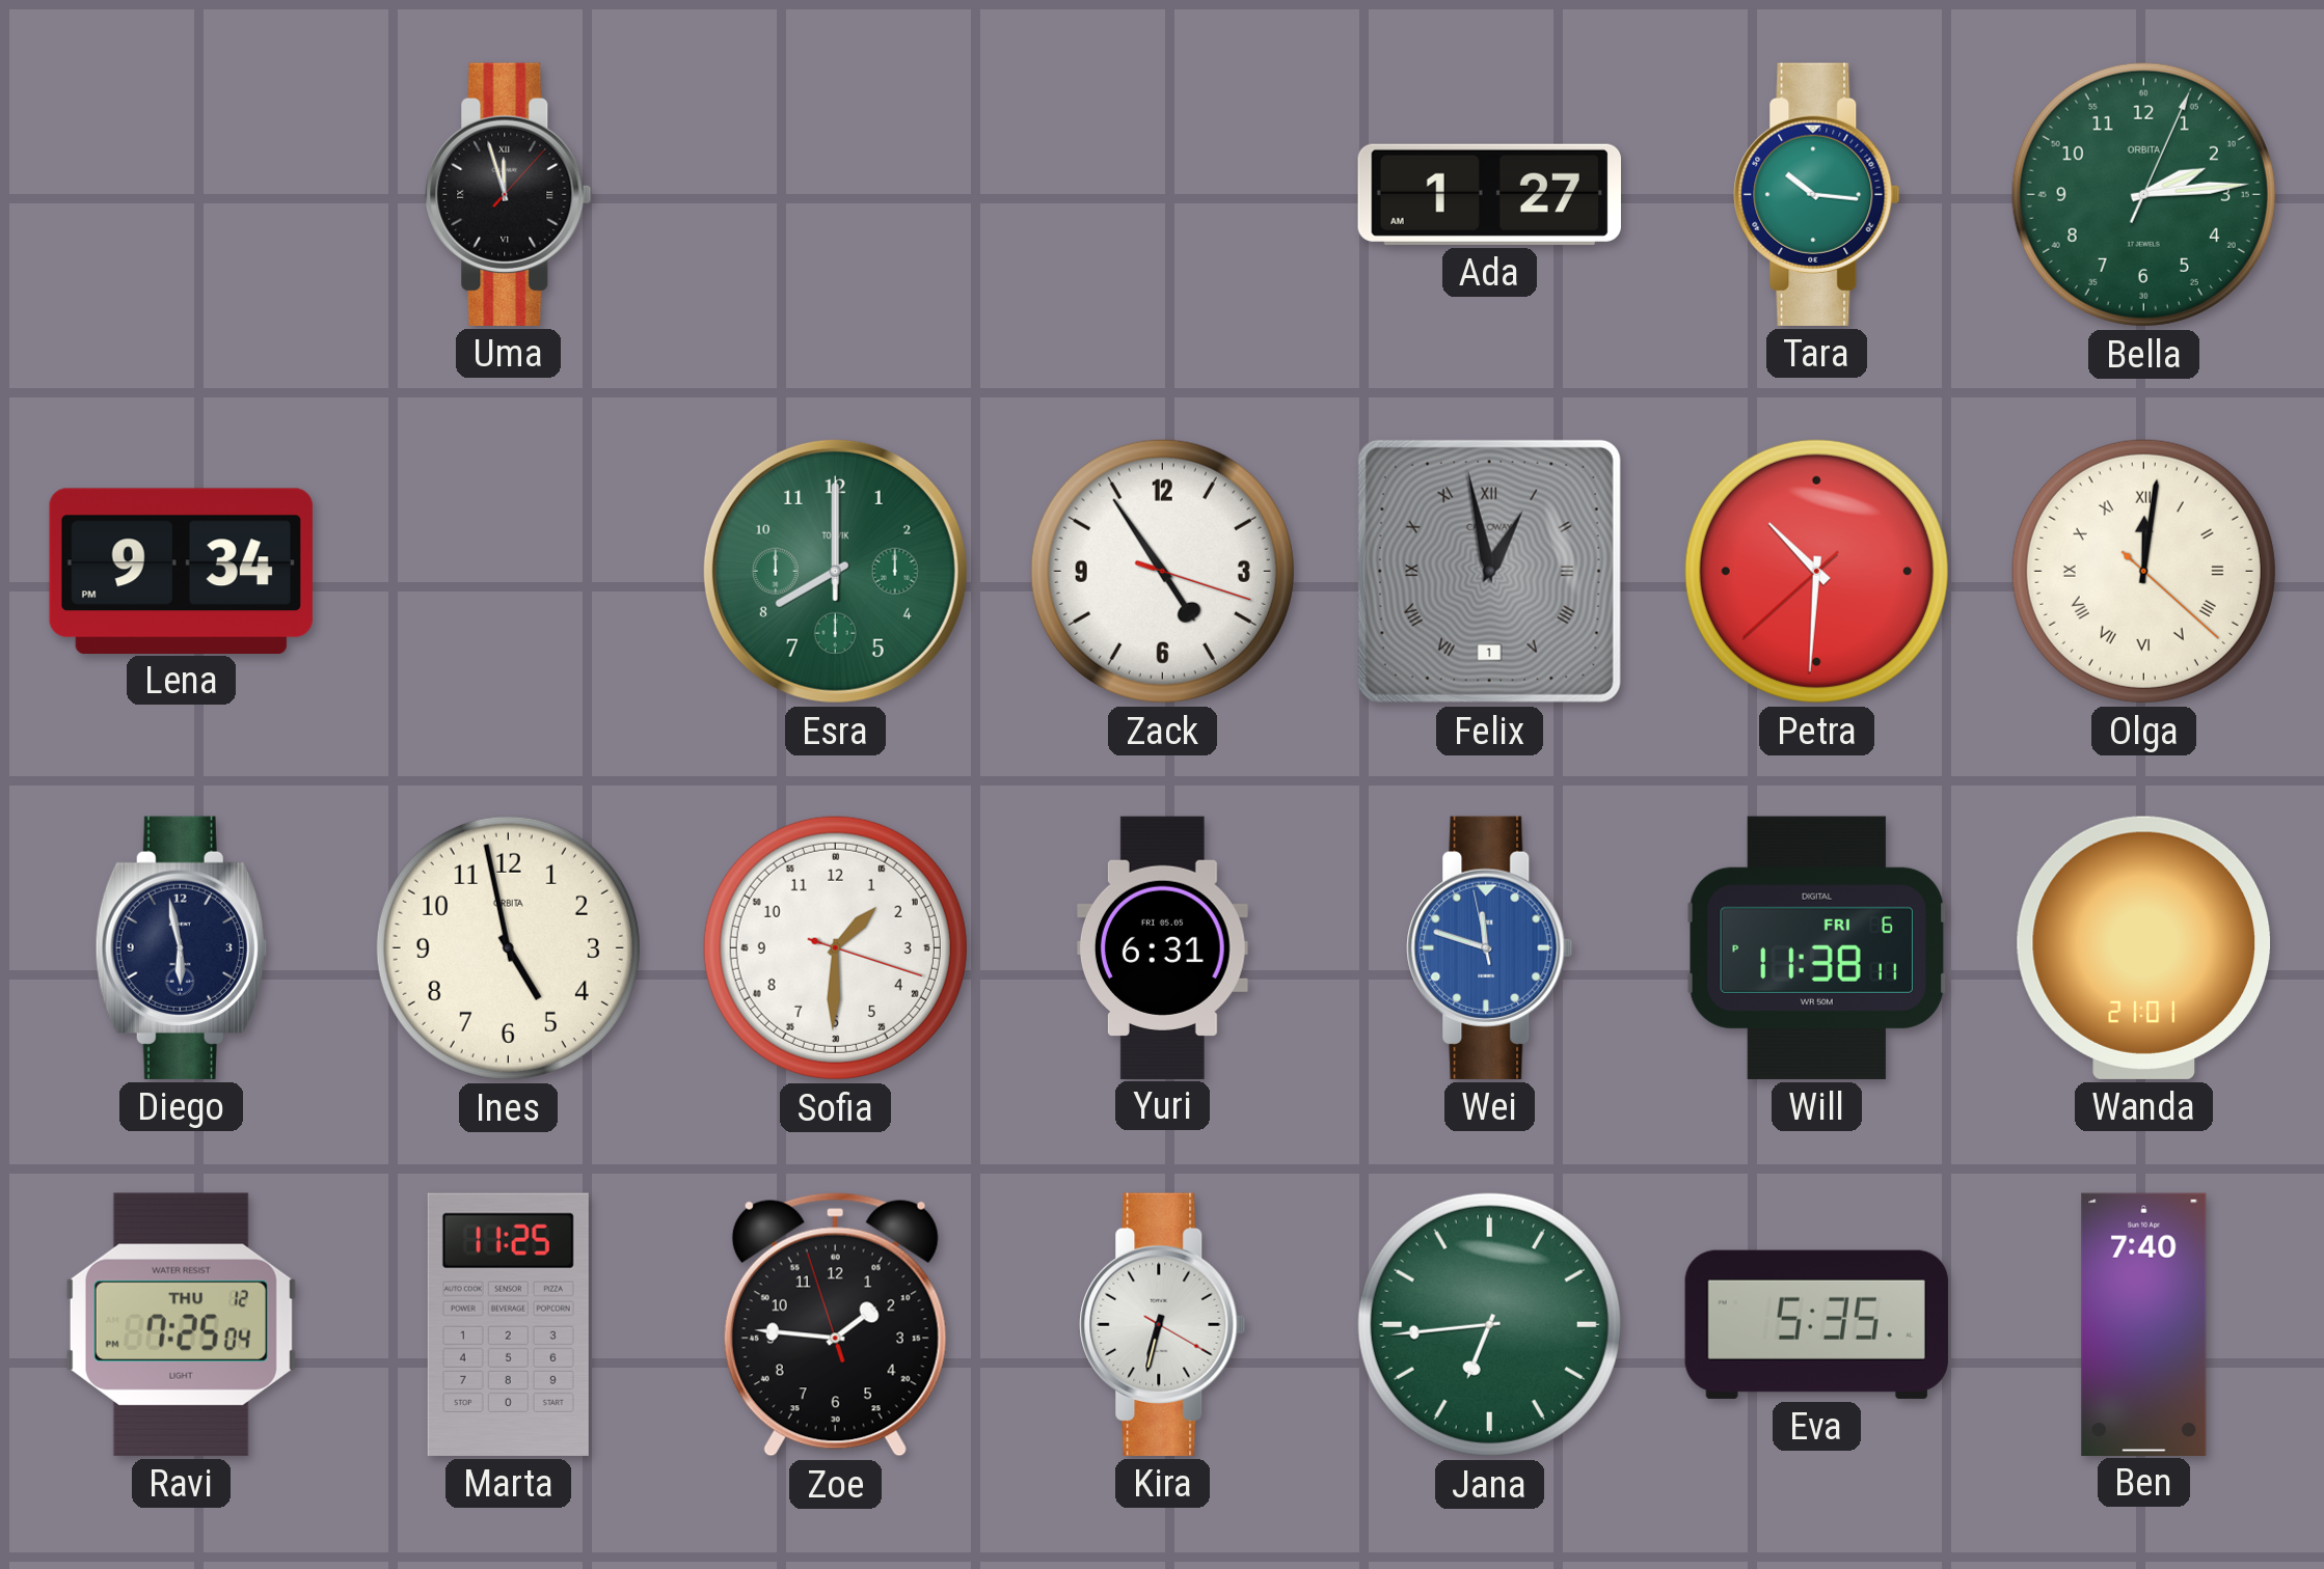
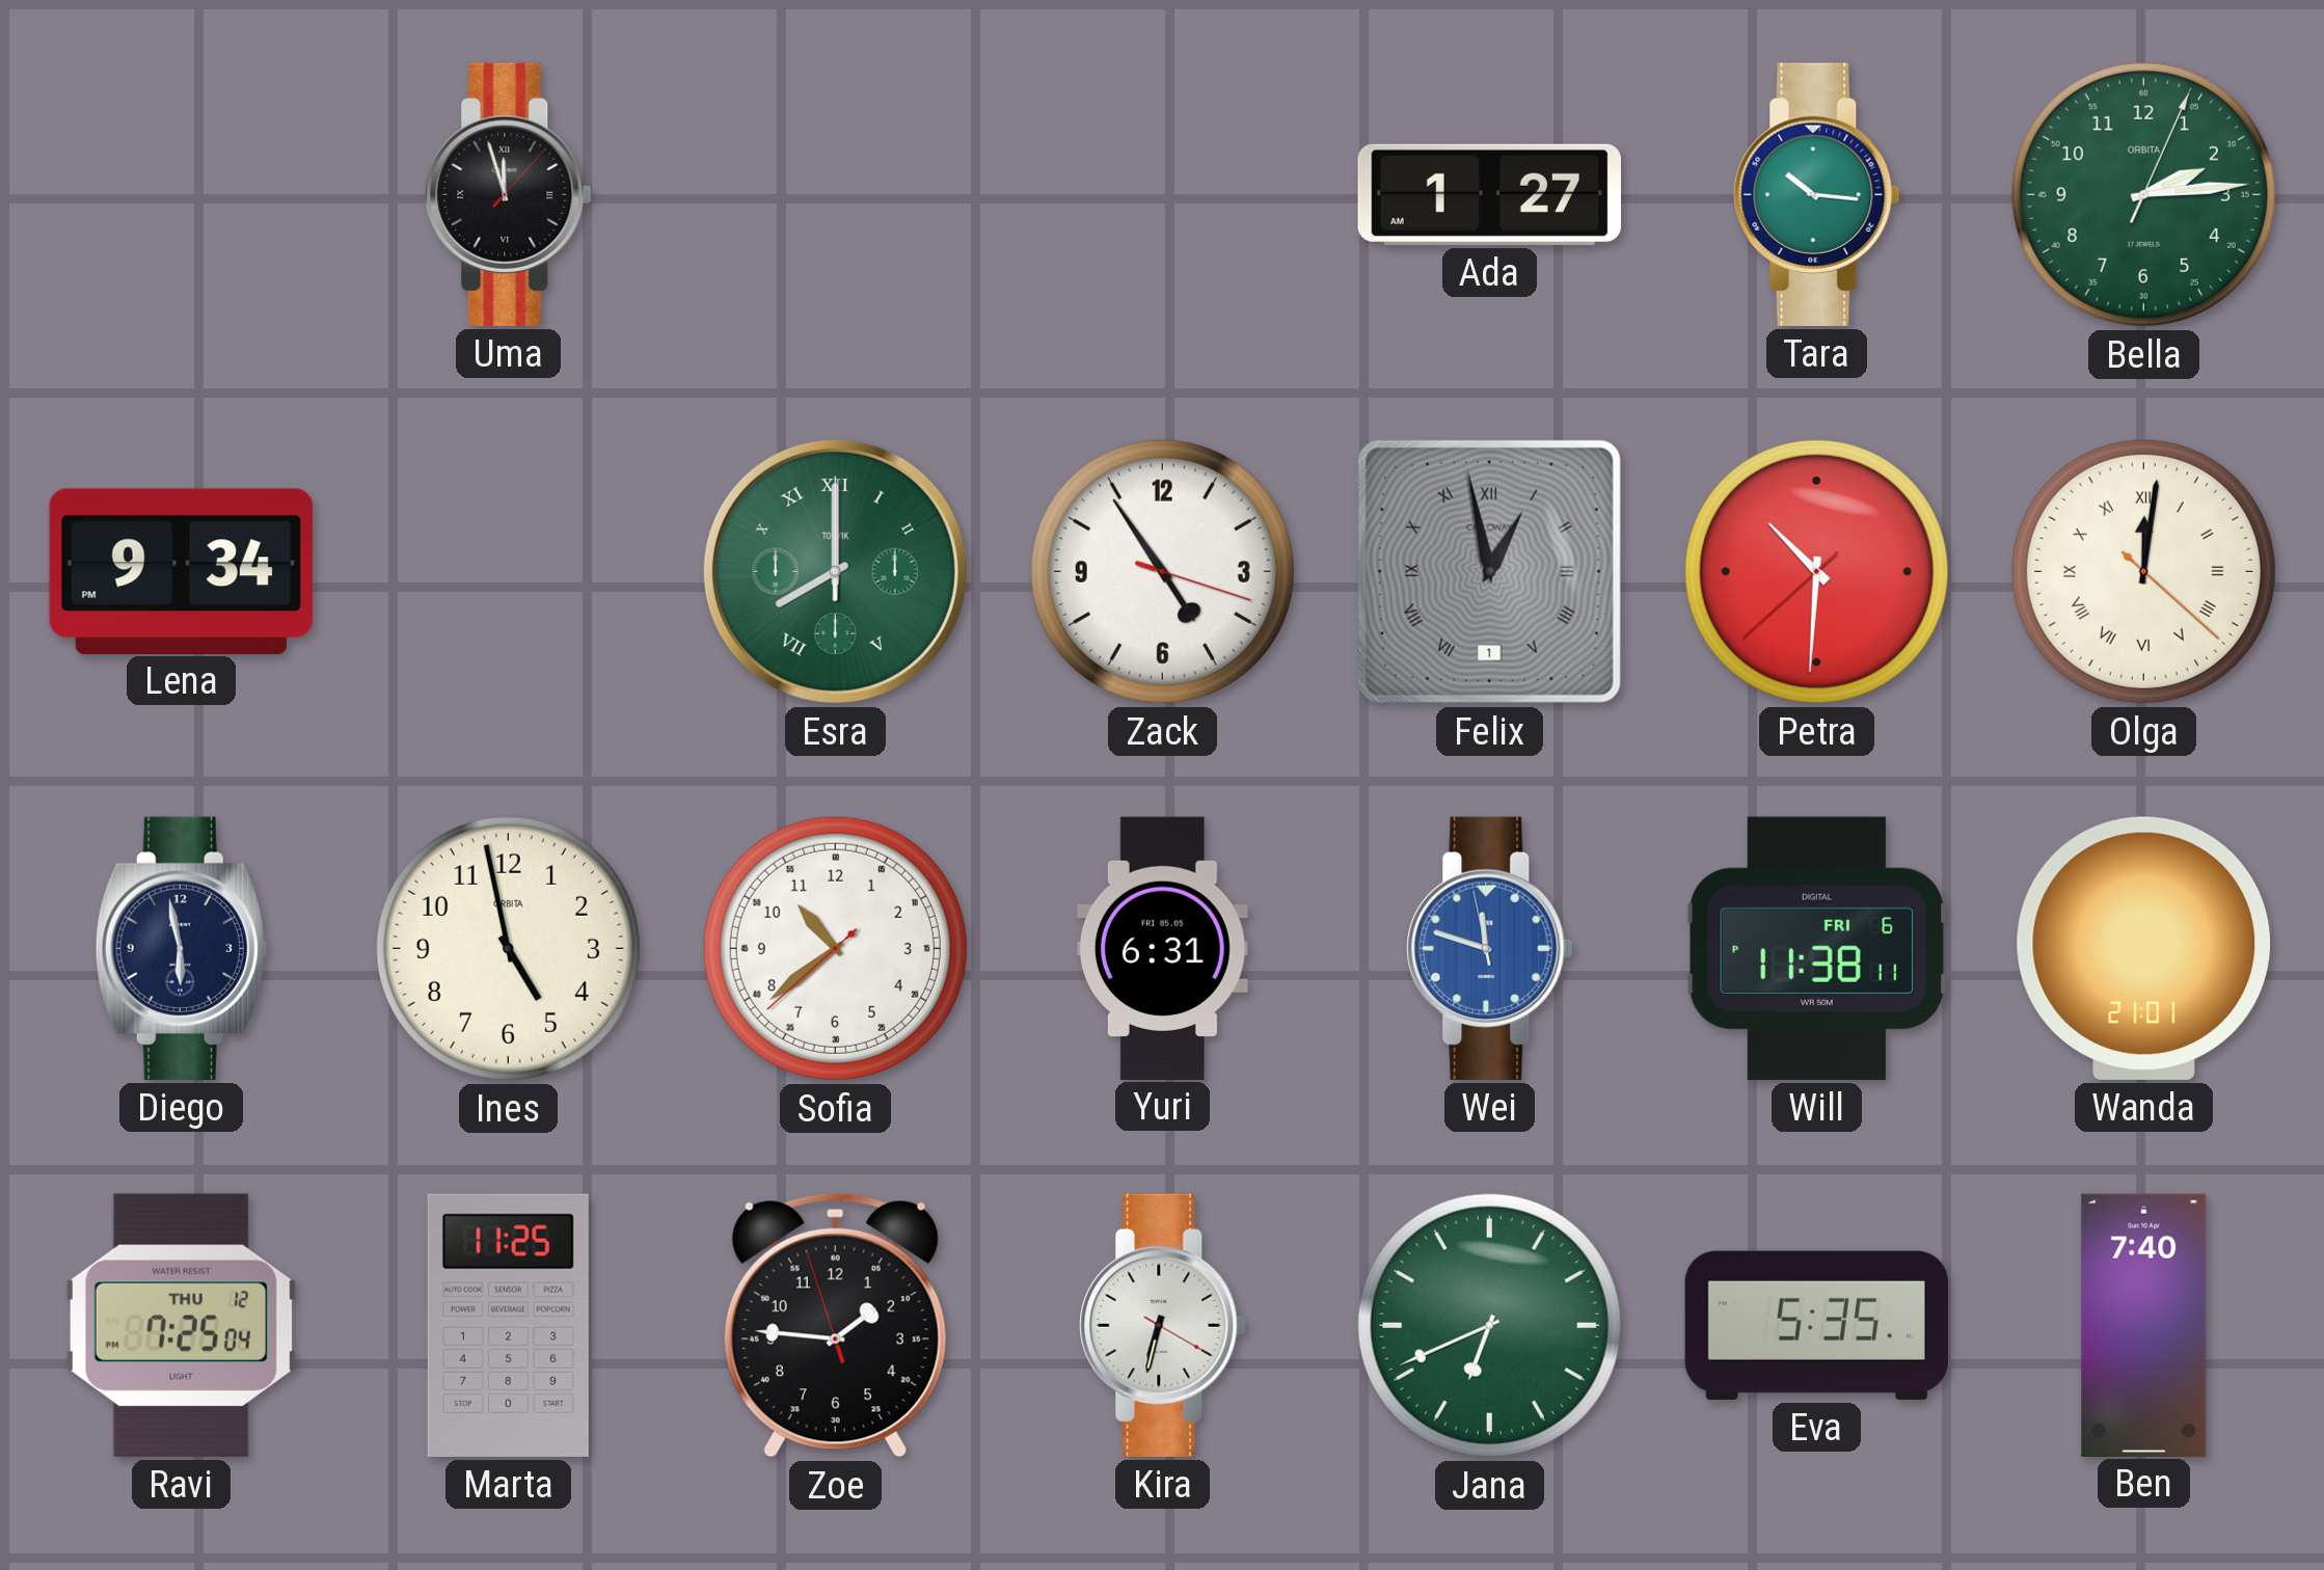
Esra numerals: Arabic -> Roman
Sofia: 1:30 -> 10:38
Jana: 6:44 -> 6:41
